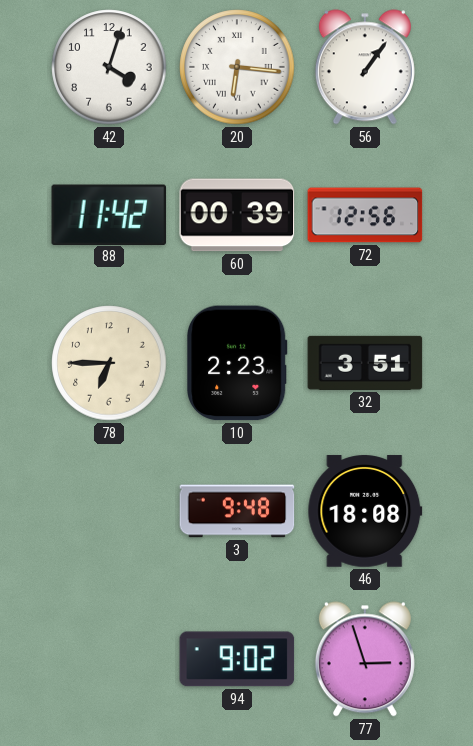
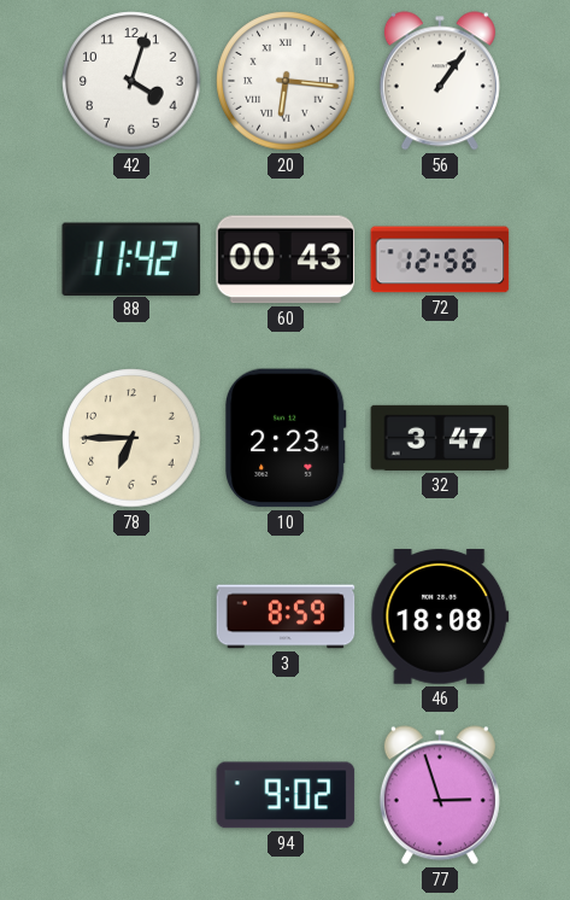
60: 00:39 -> 00:43
32: 3:51 -> 3:47
3: 9:48 -> 8:59
